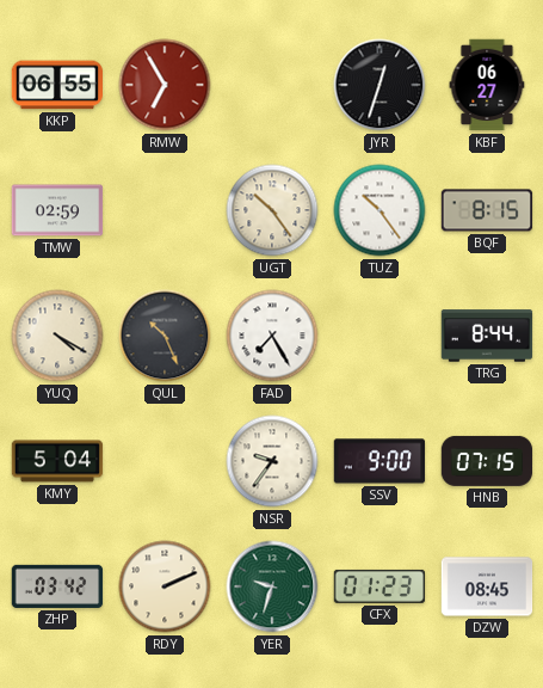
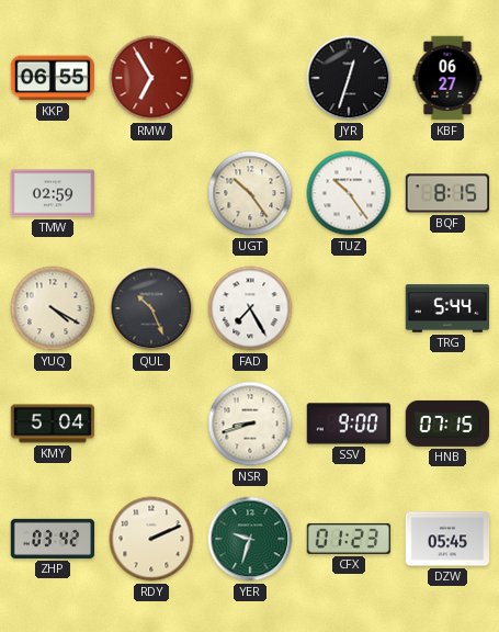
TRG: 8:44 -> 5:44
NSR: 9:36 -> 8:42
DZW: 08:45 -> 05:45
